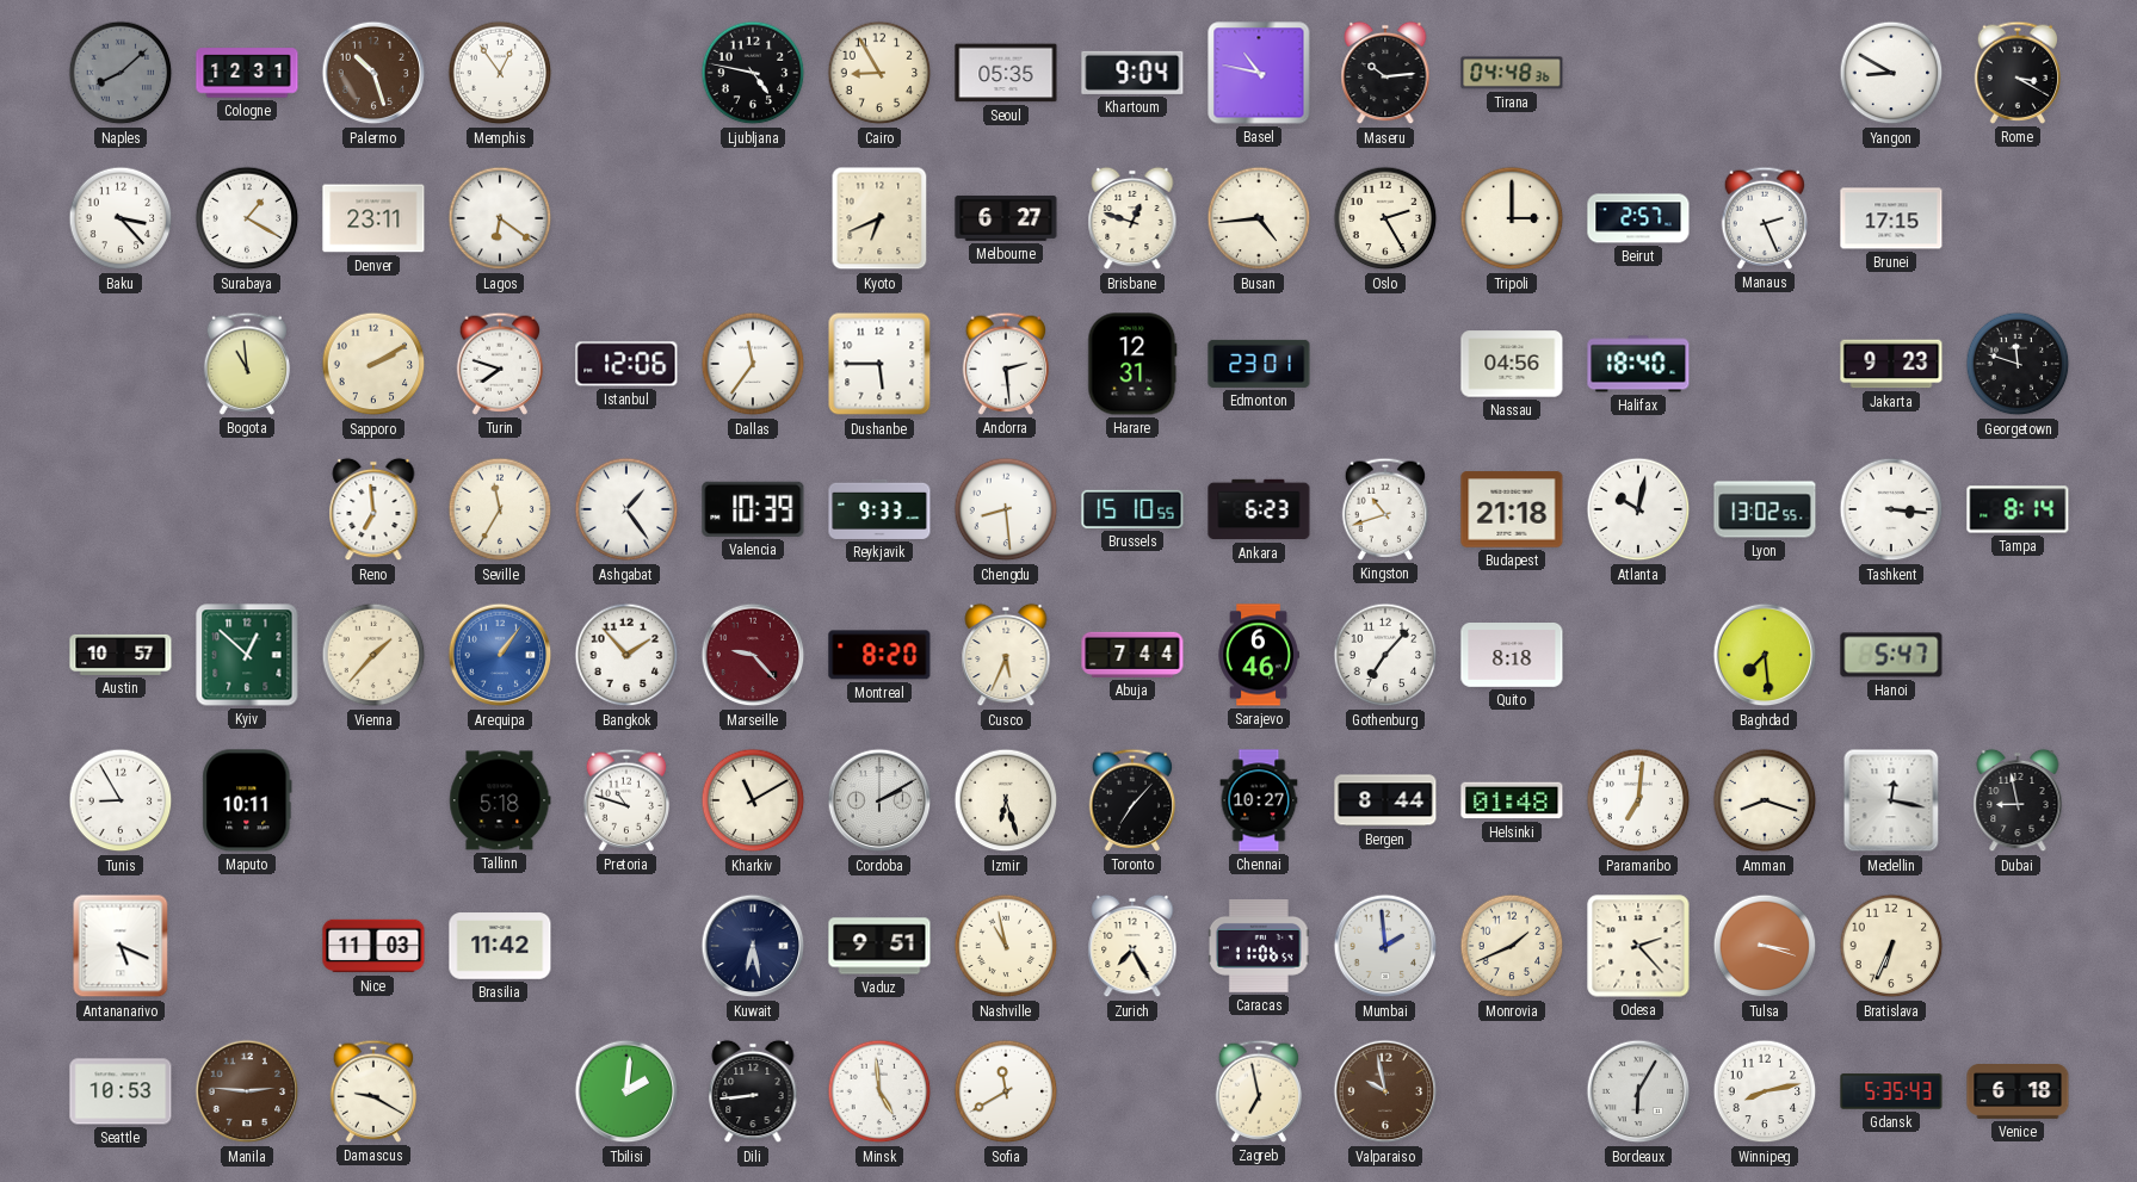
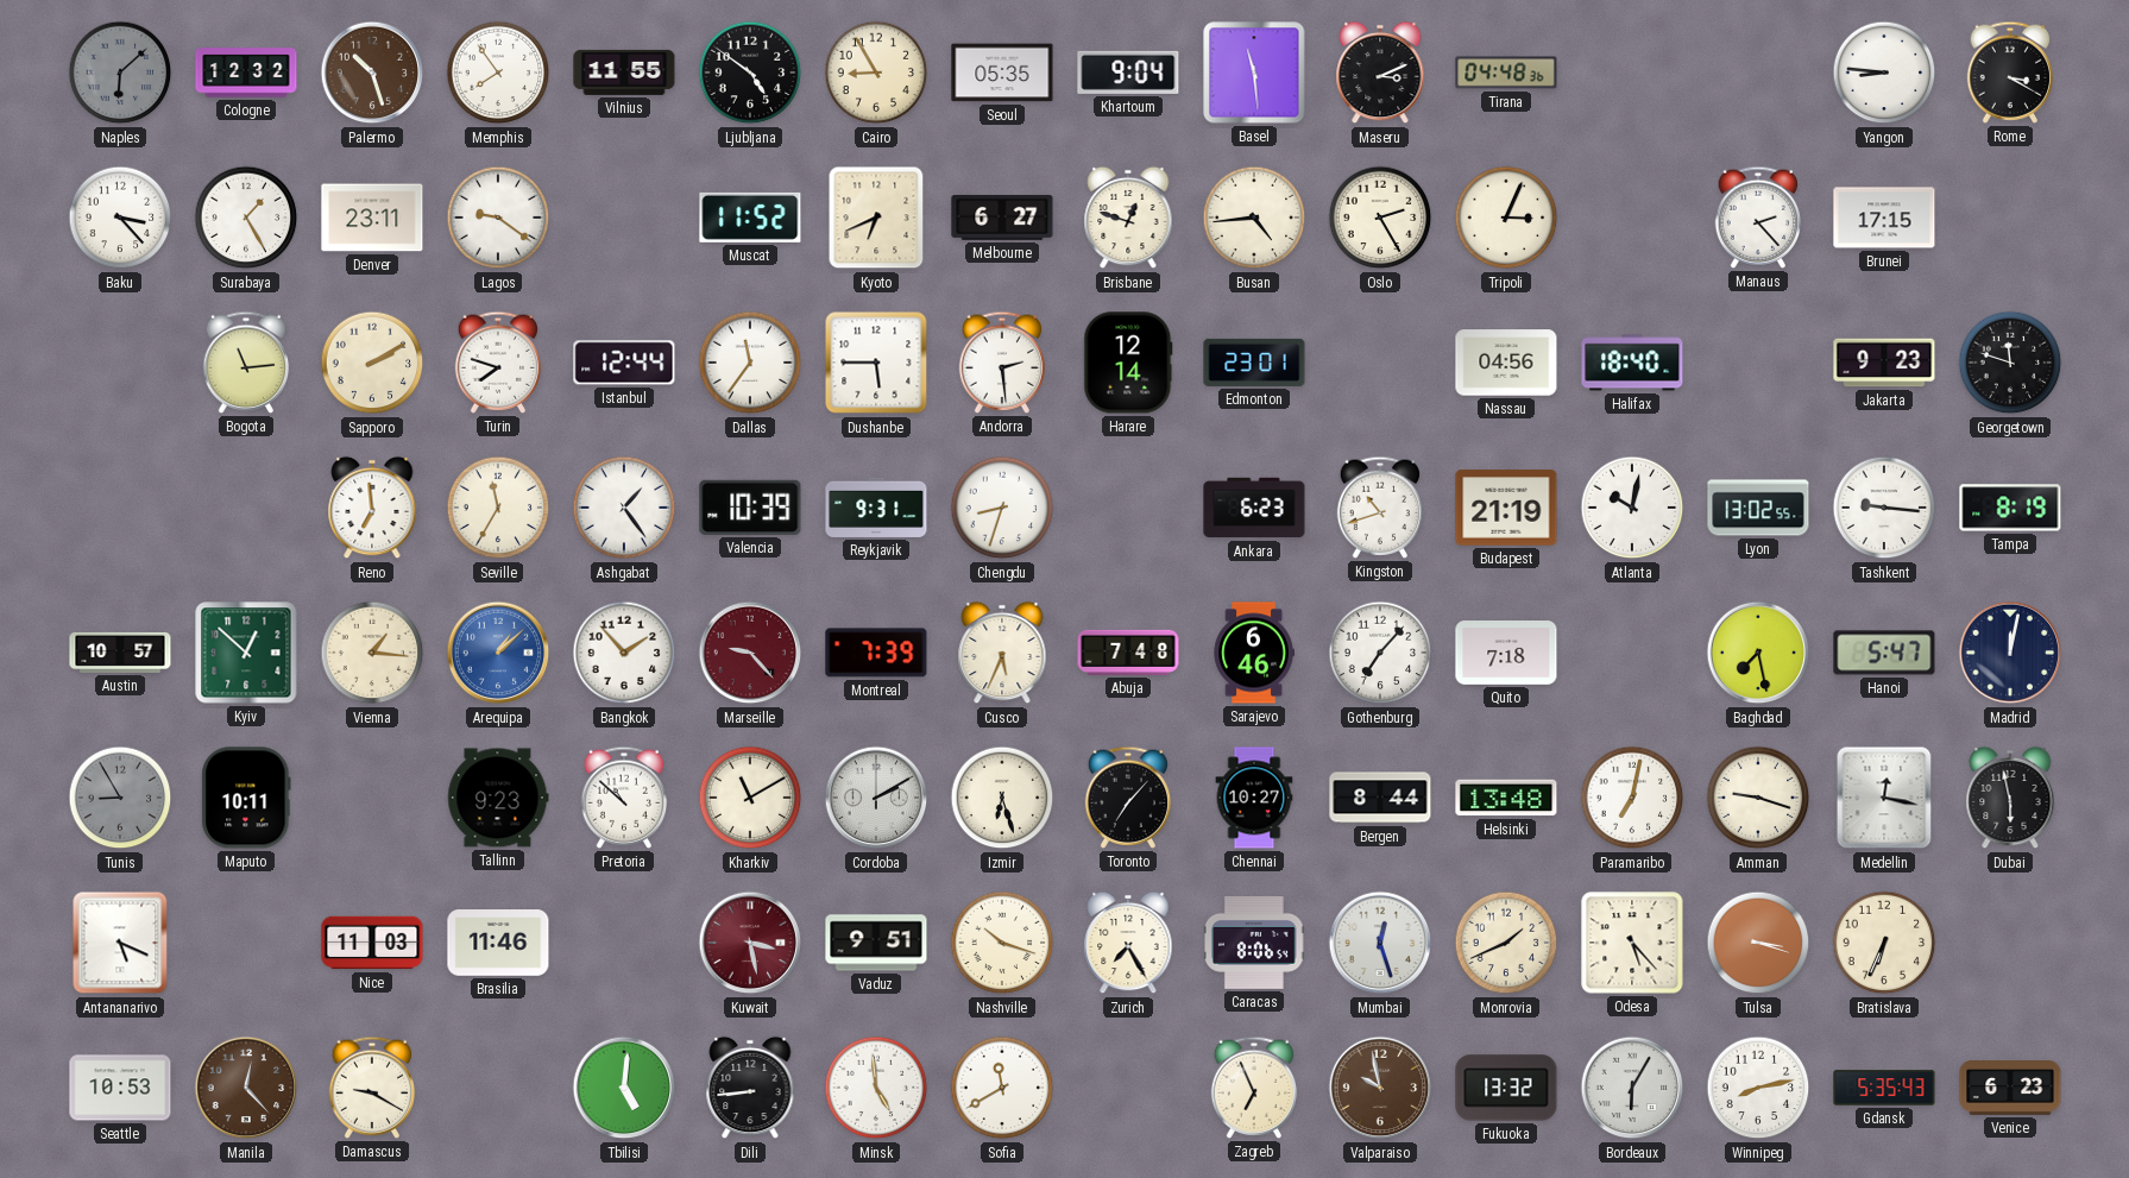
Naples: 8:08 -> 6:08
Cologne: 12:31 -> 12:32
Memphis: 12:54 -> 7:54
Vilnius: none -> 11:55
Ljubljana: 4:47 -> 4:51
Basel: 10:47 -> 11:29
Maseru: 10:14 -> 3:11
Yangon: 8:50 -> 8:46
Surabaya: 1:20 -> 1:25
Lagos: 6:21 -> 9:21
Muscat: none -> 11:52
Tripoli: 3:00 -> 3:04
Beirut: 2:57 -> none
Manaus: 2:26 -> 2:23
Bogota: 10:59 -> 11:14
Istanbul: 12:06 -> 12:44
Harare: 12:31 -> 12:14
Reykjavik: 9:33 -> 9:31
Chengdu: 8:29 -> 8:33
Brussels: 15:10 -> none
Budapest: 21:18 -> 21:19
Tashkent: 3:16 -> 9:16
Tampa: 8:14 -> 8:19
Vienna: 1:37 -> 1:16
Arequipa: 1:06 -> 1:08
Montreal: 8:20 -> 7:39
Abuja: 7:44 -> 7:48
Quito: 8:18 -> 7:18
Baghdad: 7:29 -> 7:28
Madrid: none -> 12:02
Tunis dial: white -> grey
Tallinn: 5:18 -> 9:23
Pretoria: 10:48 -> 10:52
Helsinki: 01:48 -> 13:48
Paramaribo: 7:01 -> 7:02
Amman: 8:18 -> 9:18
Dubai: 8:58 -> 5:58
Brasilia: 11:42 -> 11:46
Kuwait: 6:28 -> 3:28
Kuwait dial: navy -> burgundy
Nashville: 10:58 -> 10:18
Caracas: 11:06 -> 8:06
Mumbai: 1:59 -> 12:27
Odesa: 2:23 -> 5:23
Manila: 2:46 -> 12:23
Tbilisi: 2:01 -> 5:01
Zagreb: 6:58 -> 6:56
Fukuoka: none -> 13:32
Venice: 6:18 -> 6:23
